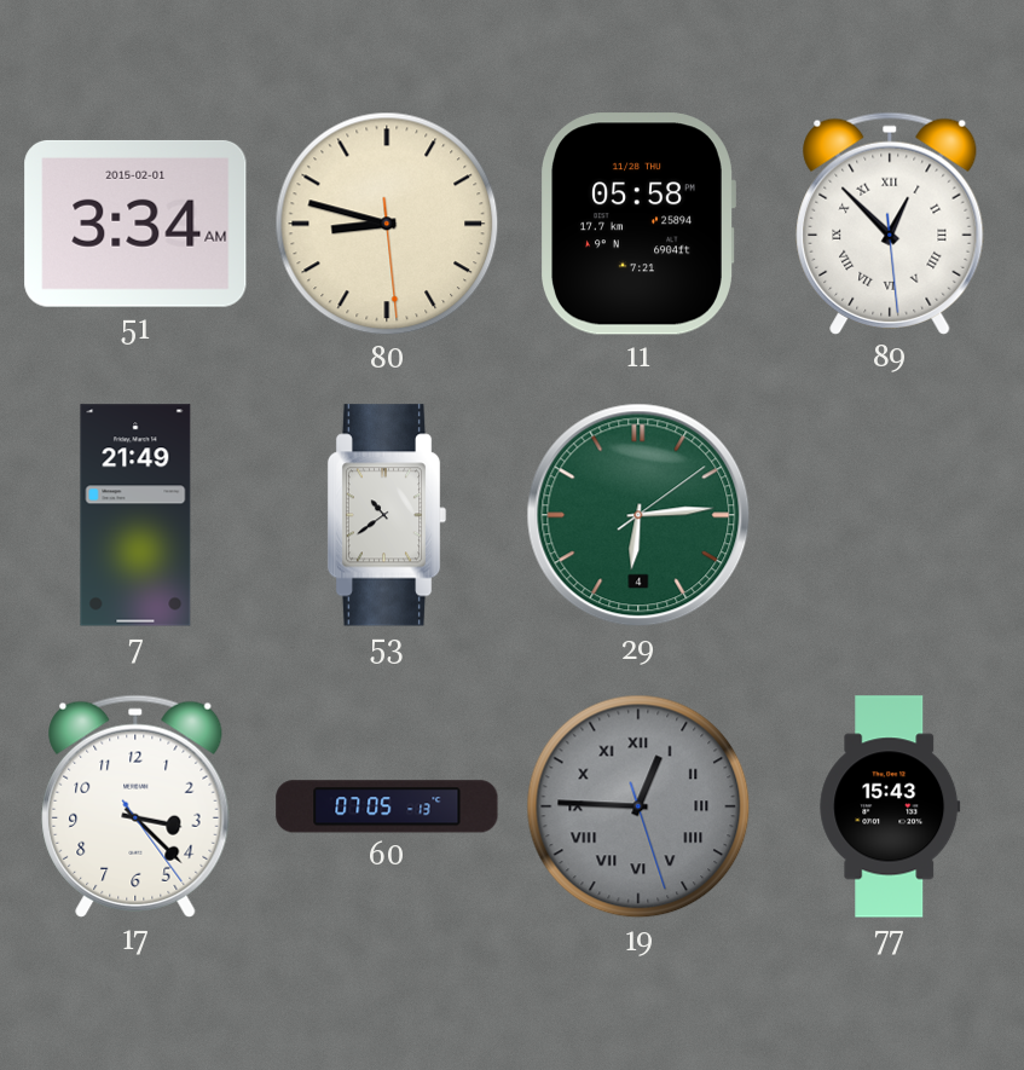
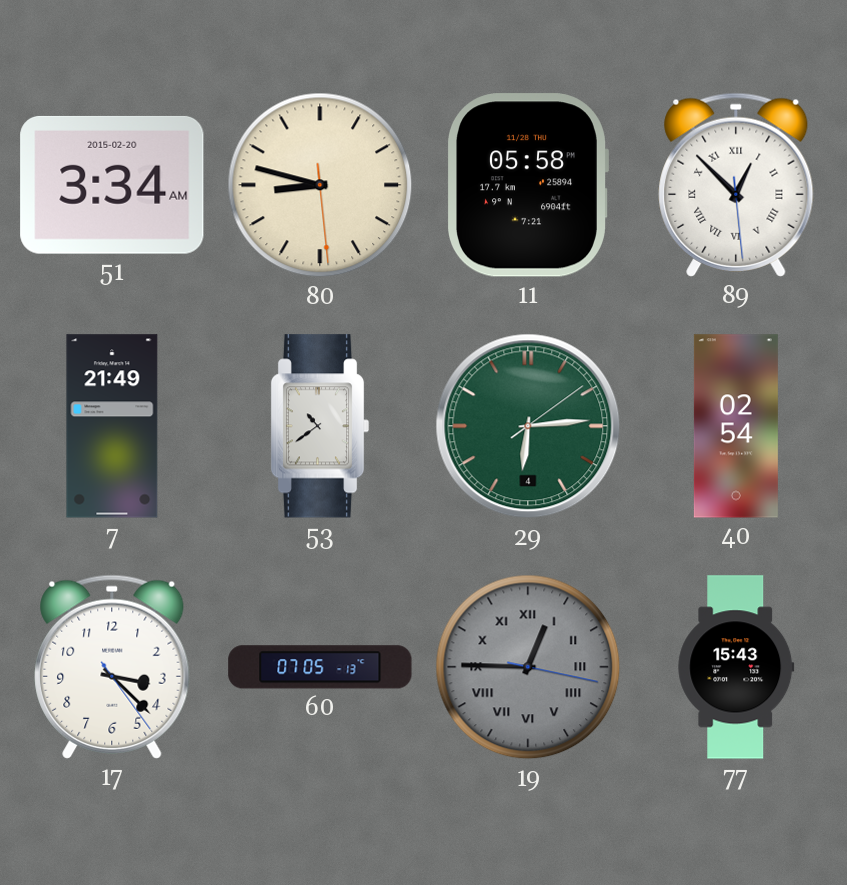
51 date: 2015-02-01 -> 2015-02-20
40: none -> 02:54
19: 12:45:27 -> 12:45:17
